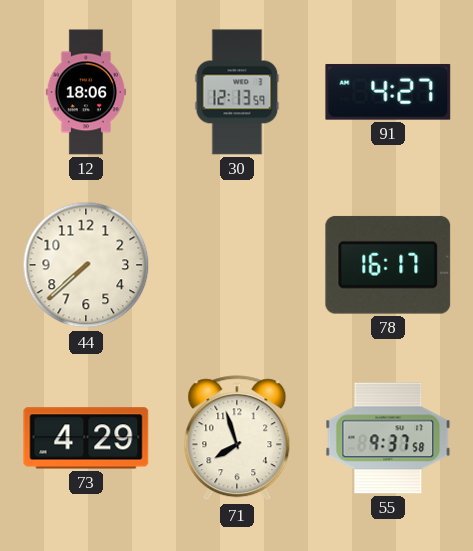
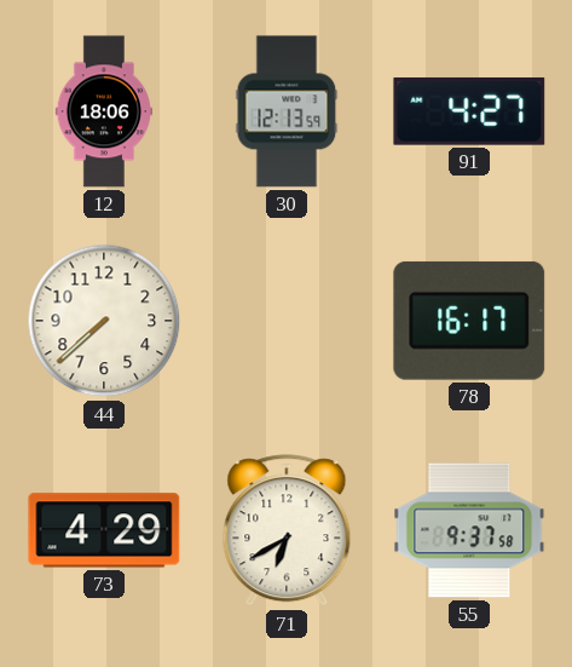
71: 7:57 -> 6:40
